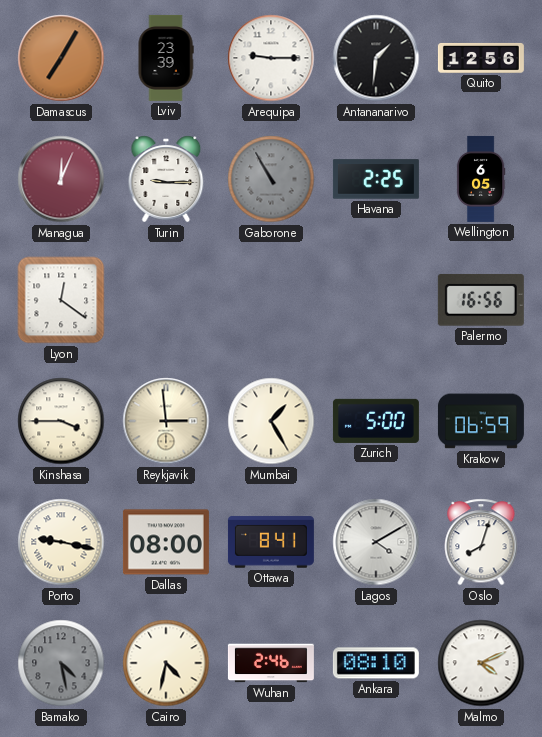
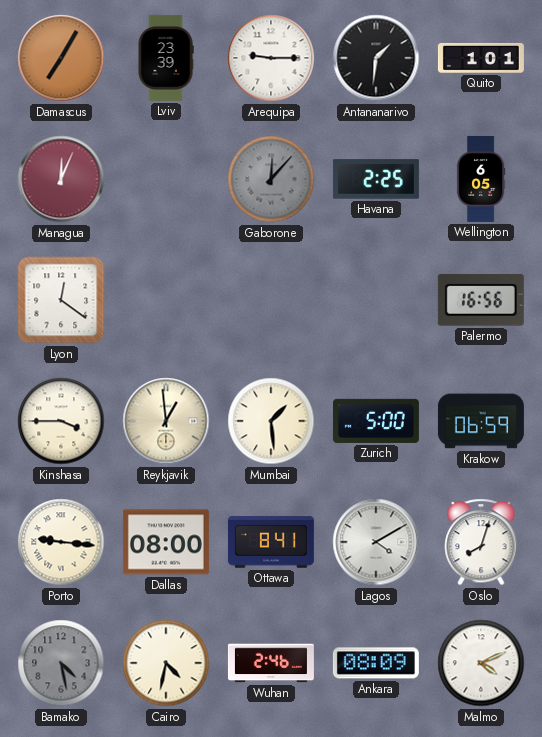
Quito: 12:56 -> 1:01
Turin: 9:15 -> none
Gaborone: 10:55 -> 12:07
Reykjavik: 2:59 -> 12:59
Mumbai: 1:25 -> 1:29
Porto: 9:17 -> 9:16
Ankara: 08:10 -> 08:09
